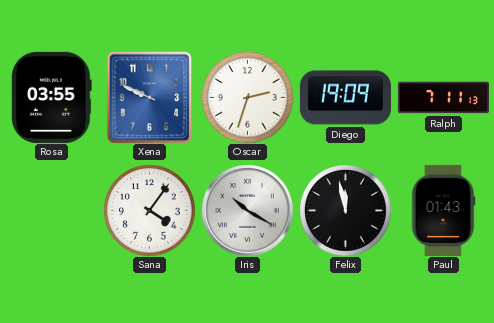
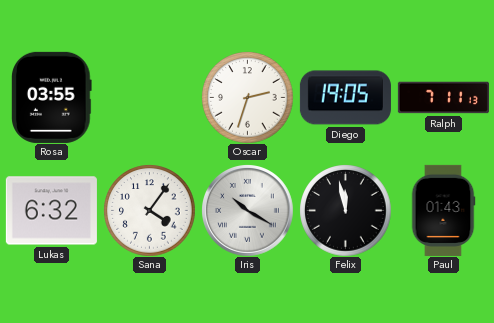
Xena: 9:49 -> none
Diego: 19:09 -> 19:05
Lukas: none -> 6:32
